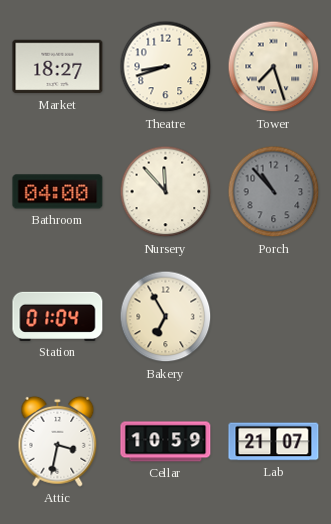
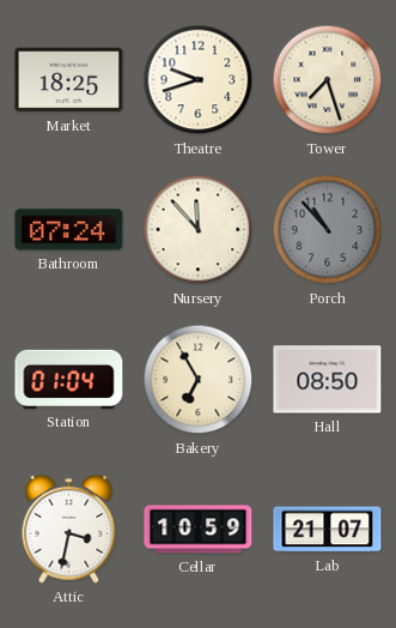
Market: 18:27 -> 18:25
Theatre: 8:42 -> 9:42
Bathroom: 04:00 -> 07:24
Hall: none -> 08:50
